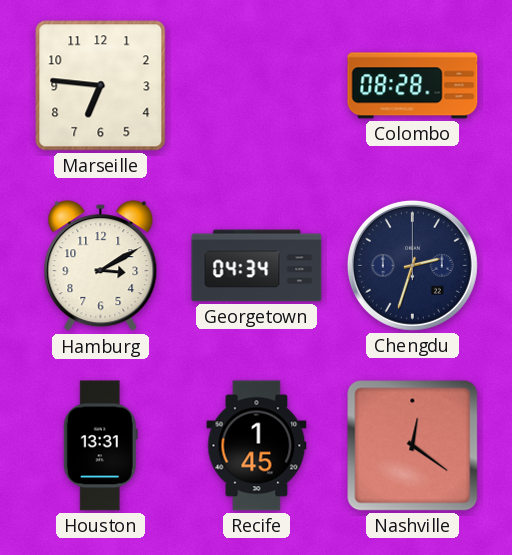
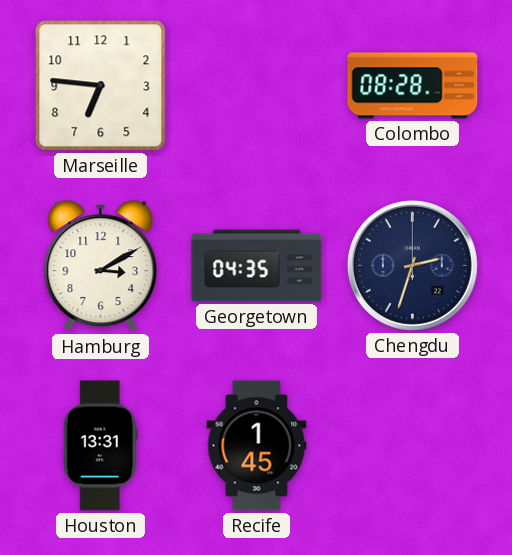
Georgetown: 04:34 -> 04:35
Nashville: 12:21 -> none
